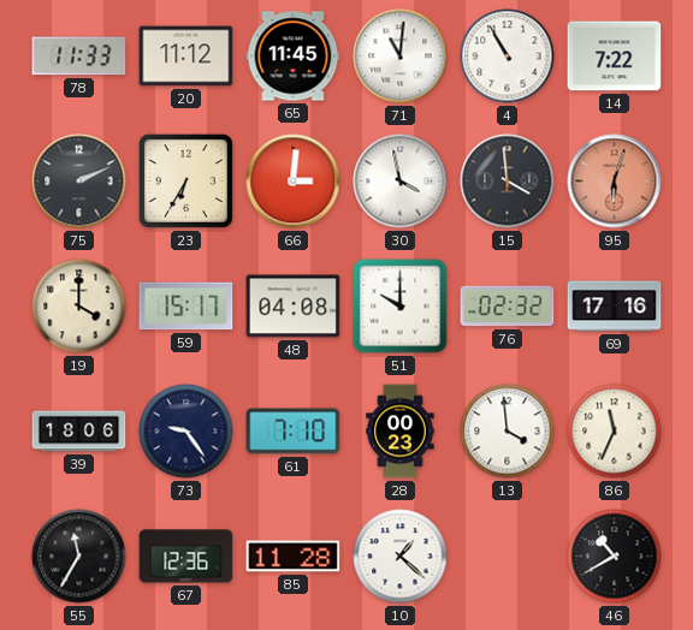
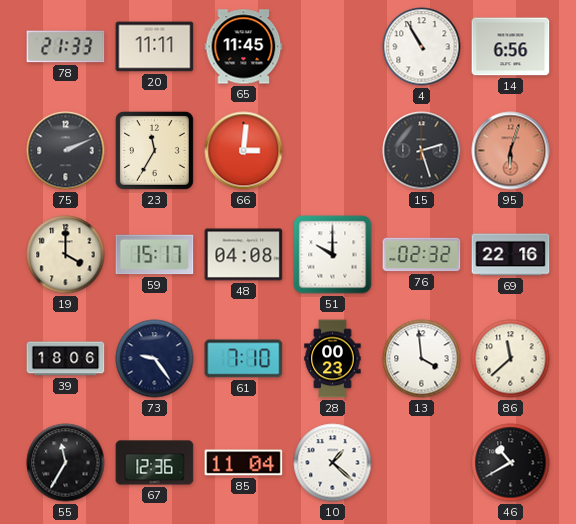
78: 11:33 -> 21:33
20: 11:12 -> 11:11
71: 11:01 -> none
14: 7:22 -> 6:56
23: 6:35 -> 11:35
30: 3:58 -> none
15: 3:59 -> 2:27
69: 17:16 -> 22:16
86: 11:34 -> 11:38
85: 11:28 -> 11:04
